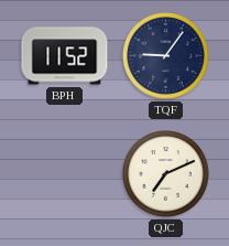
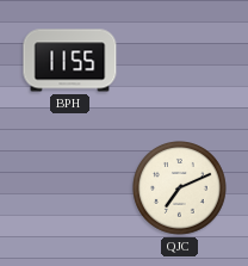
BPH: 11:52 -> 11:55
TQF: 9:06 -> none
